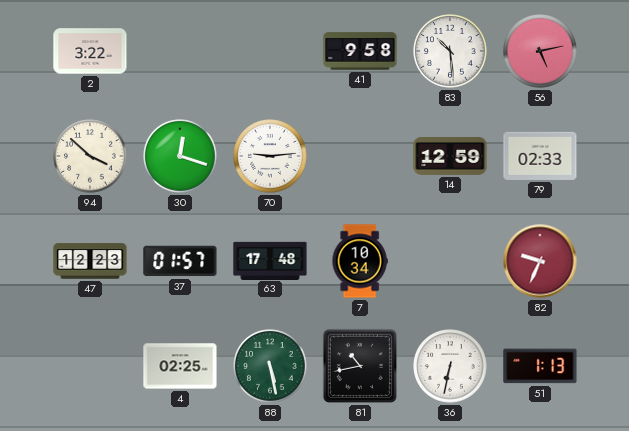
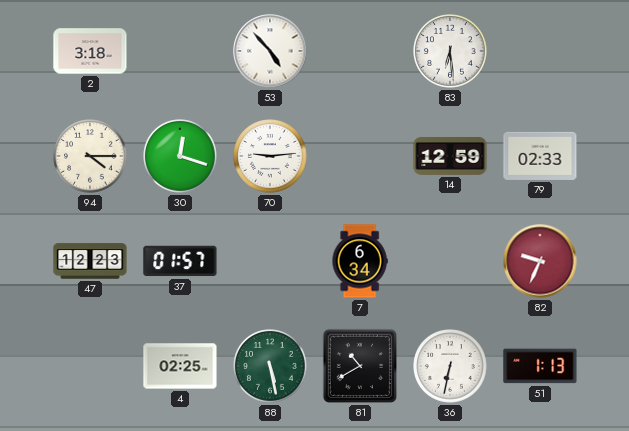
2: 3:22 -> 3:18
53: none -> 4:53
41: 9:58 -> none
83: 10:29 -> 6:29
56: 5:13 -> none
94: 3:52 -> 4:15
63: 17:48 -> none
7: 10:34 -> 6:34
81: 10:43 -> 10:40
